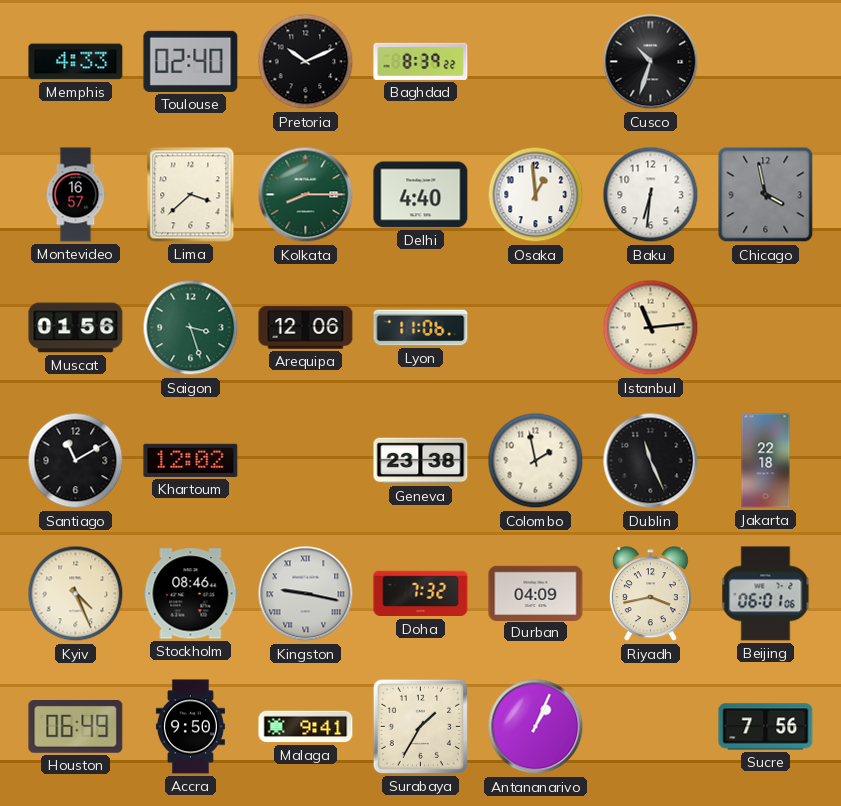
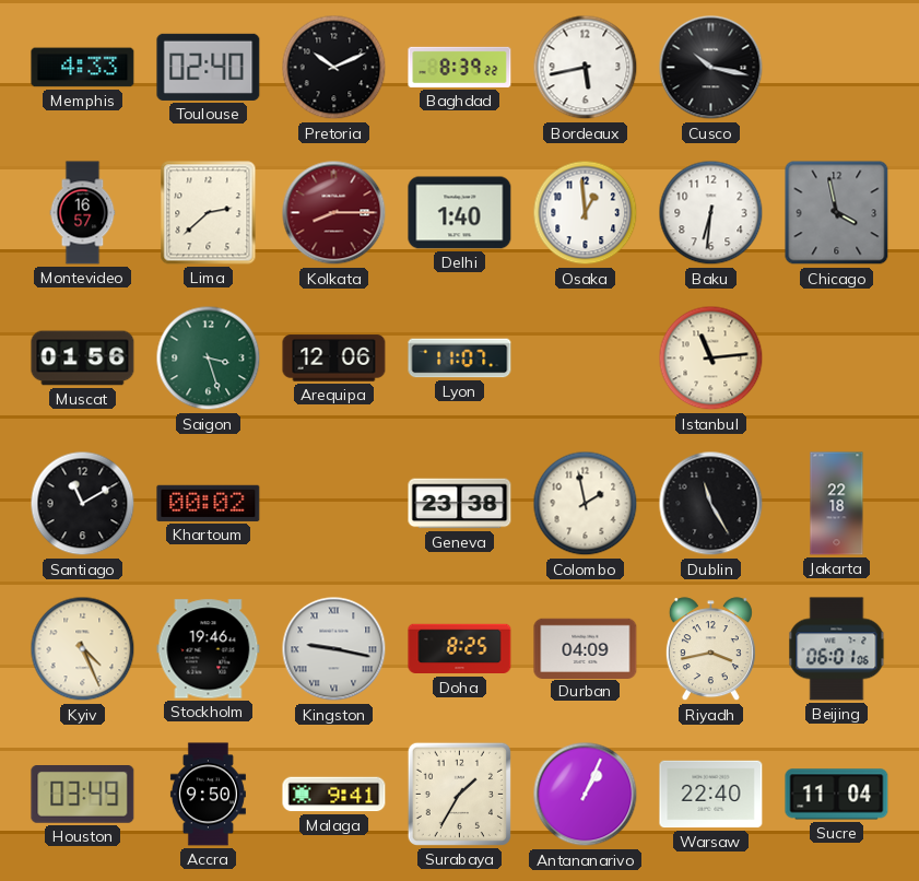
Bordeaux: none -> 5:43
Cusco: 10:33 -> 10:17
Lima: 3:38 -> 2:38
Kolkata dial: green -> burgundy
Delhi: 4:40 -> 1:40
Lyon: 11:06 -> 11:07
Khartoum: 12:02 -> 00:02
Dublin: 11:26 -> 11:25
Stockholm: 08:46 -> 19:46
Doha: 7:32 -> 8:25
Houston: 06:49 -> 03:49
Warsaw: none -> 22:40
Sucre: 7:56 -> 11:04
